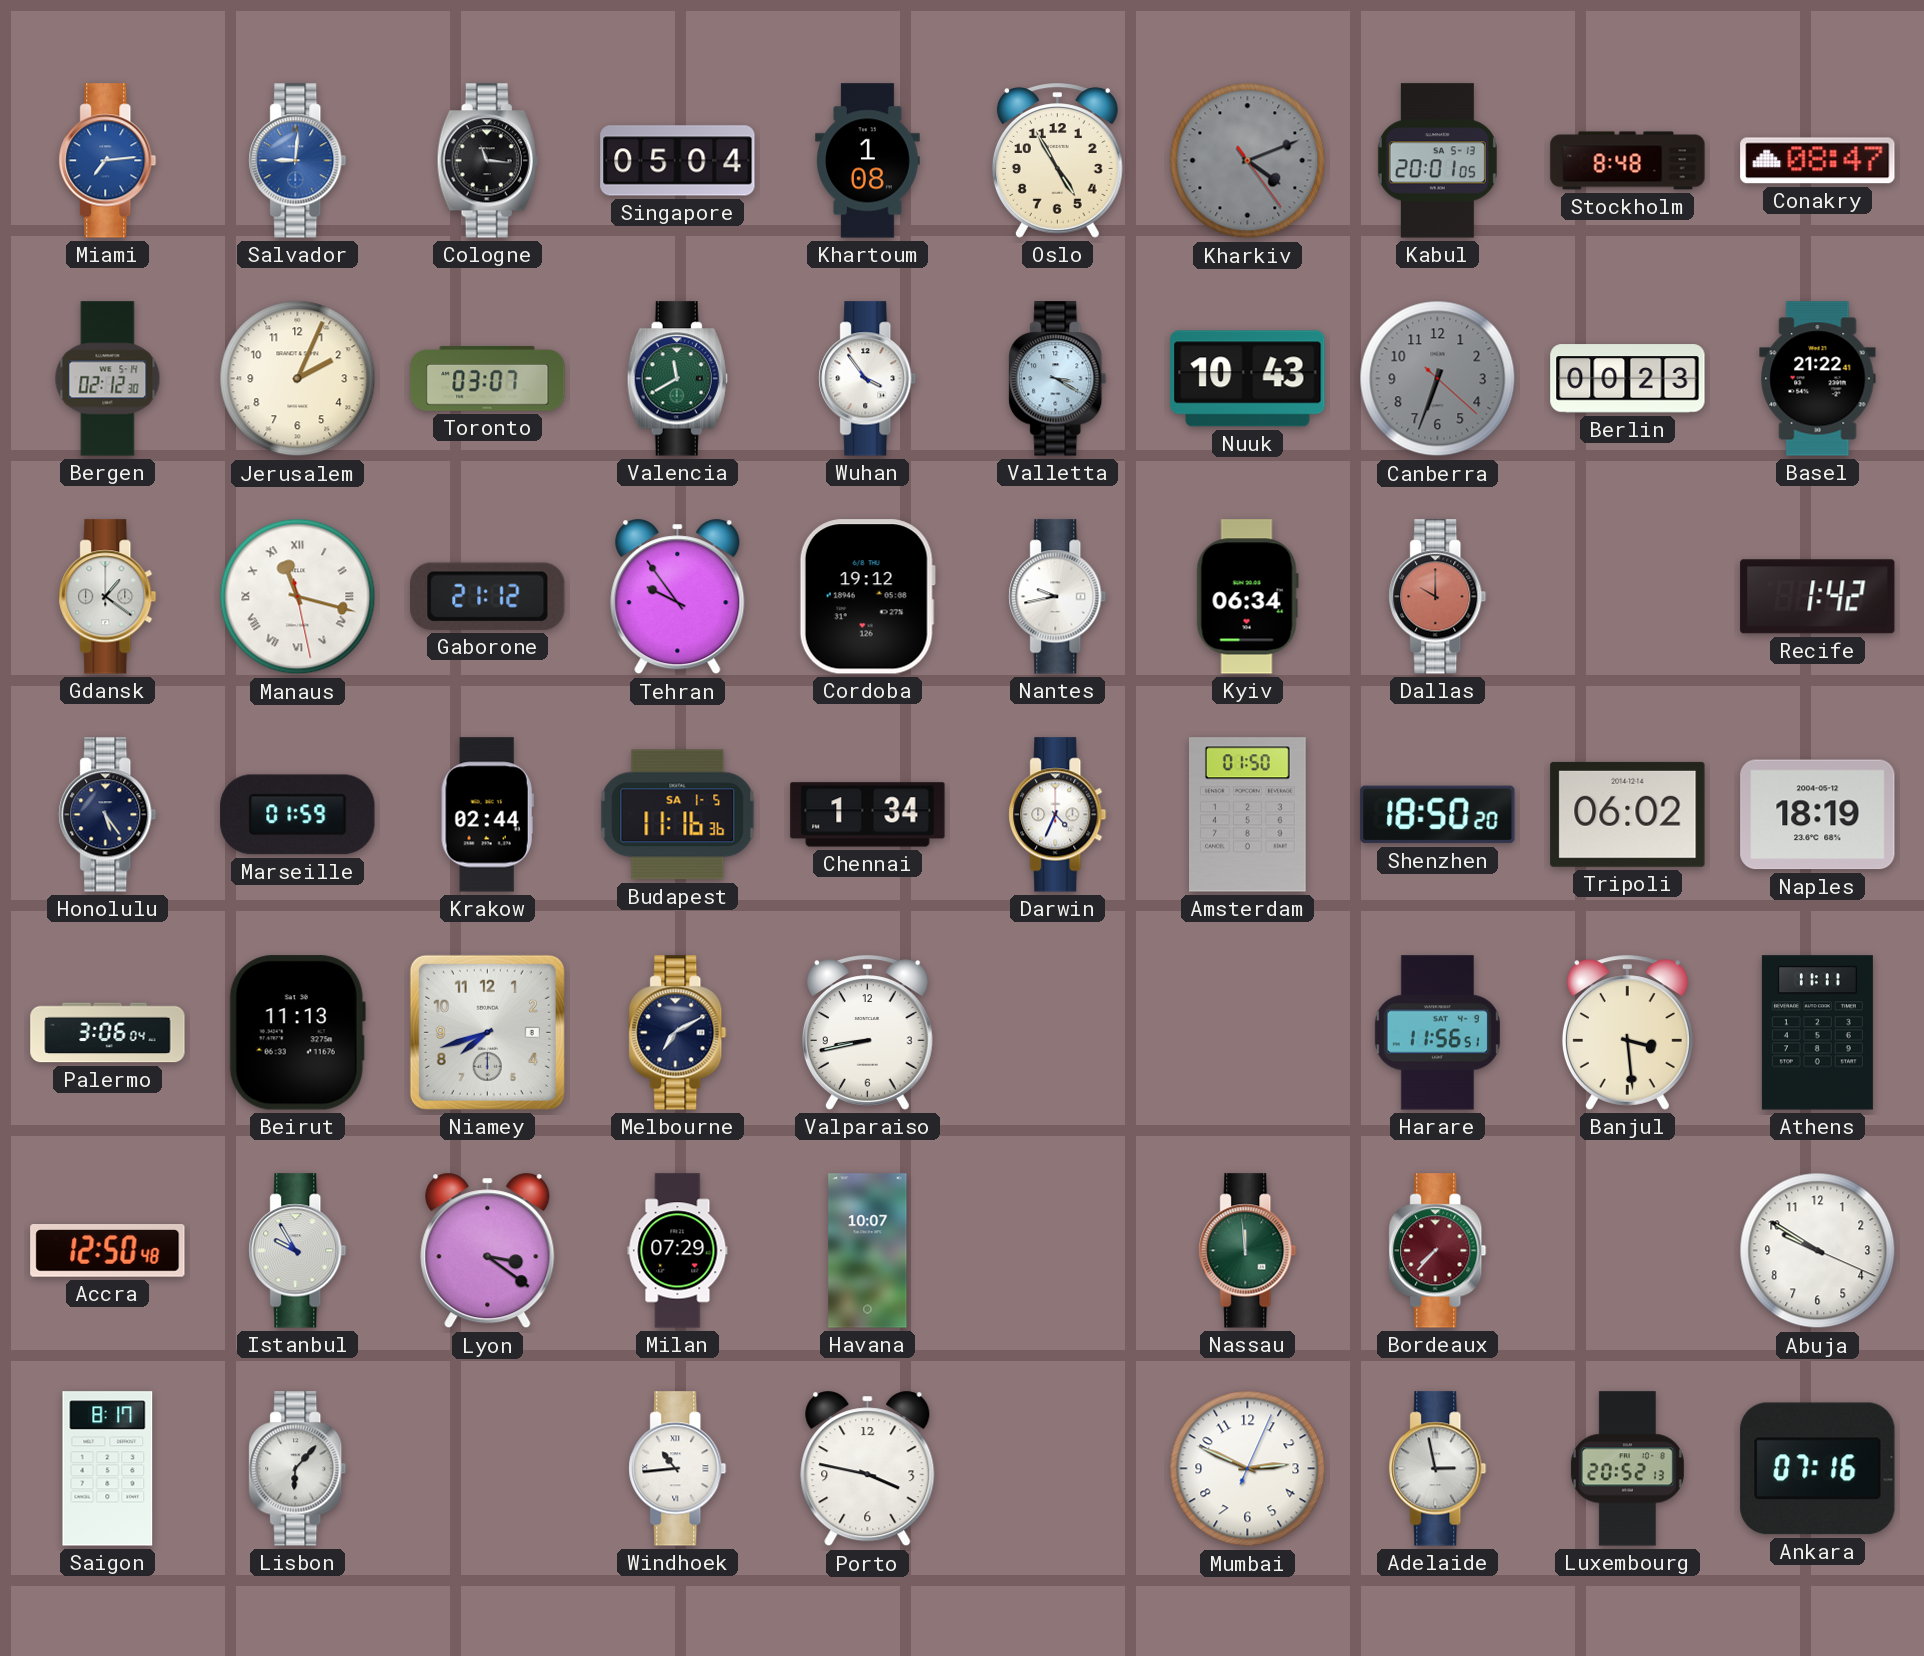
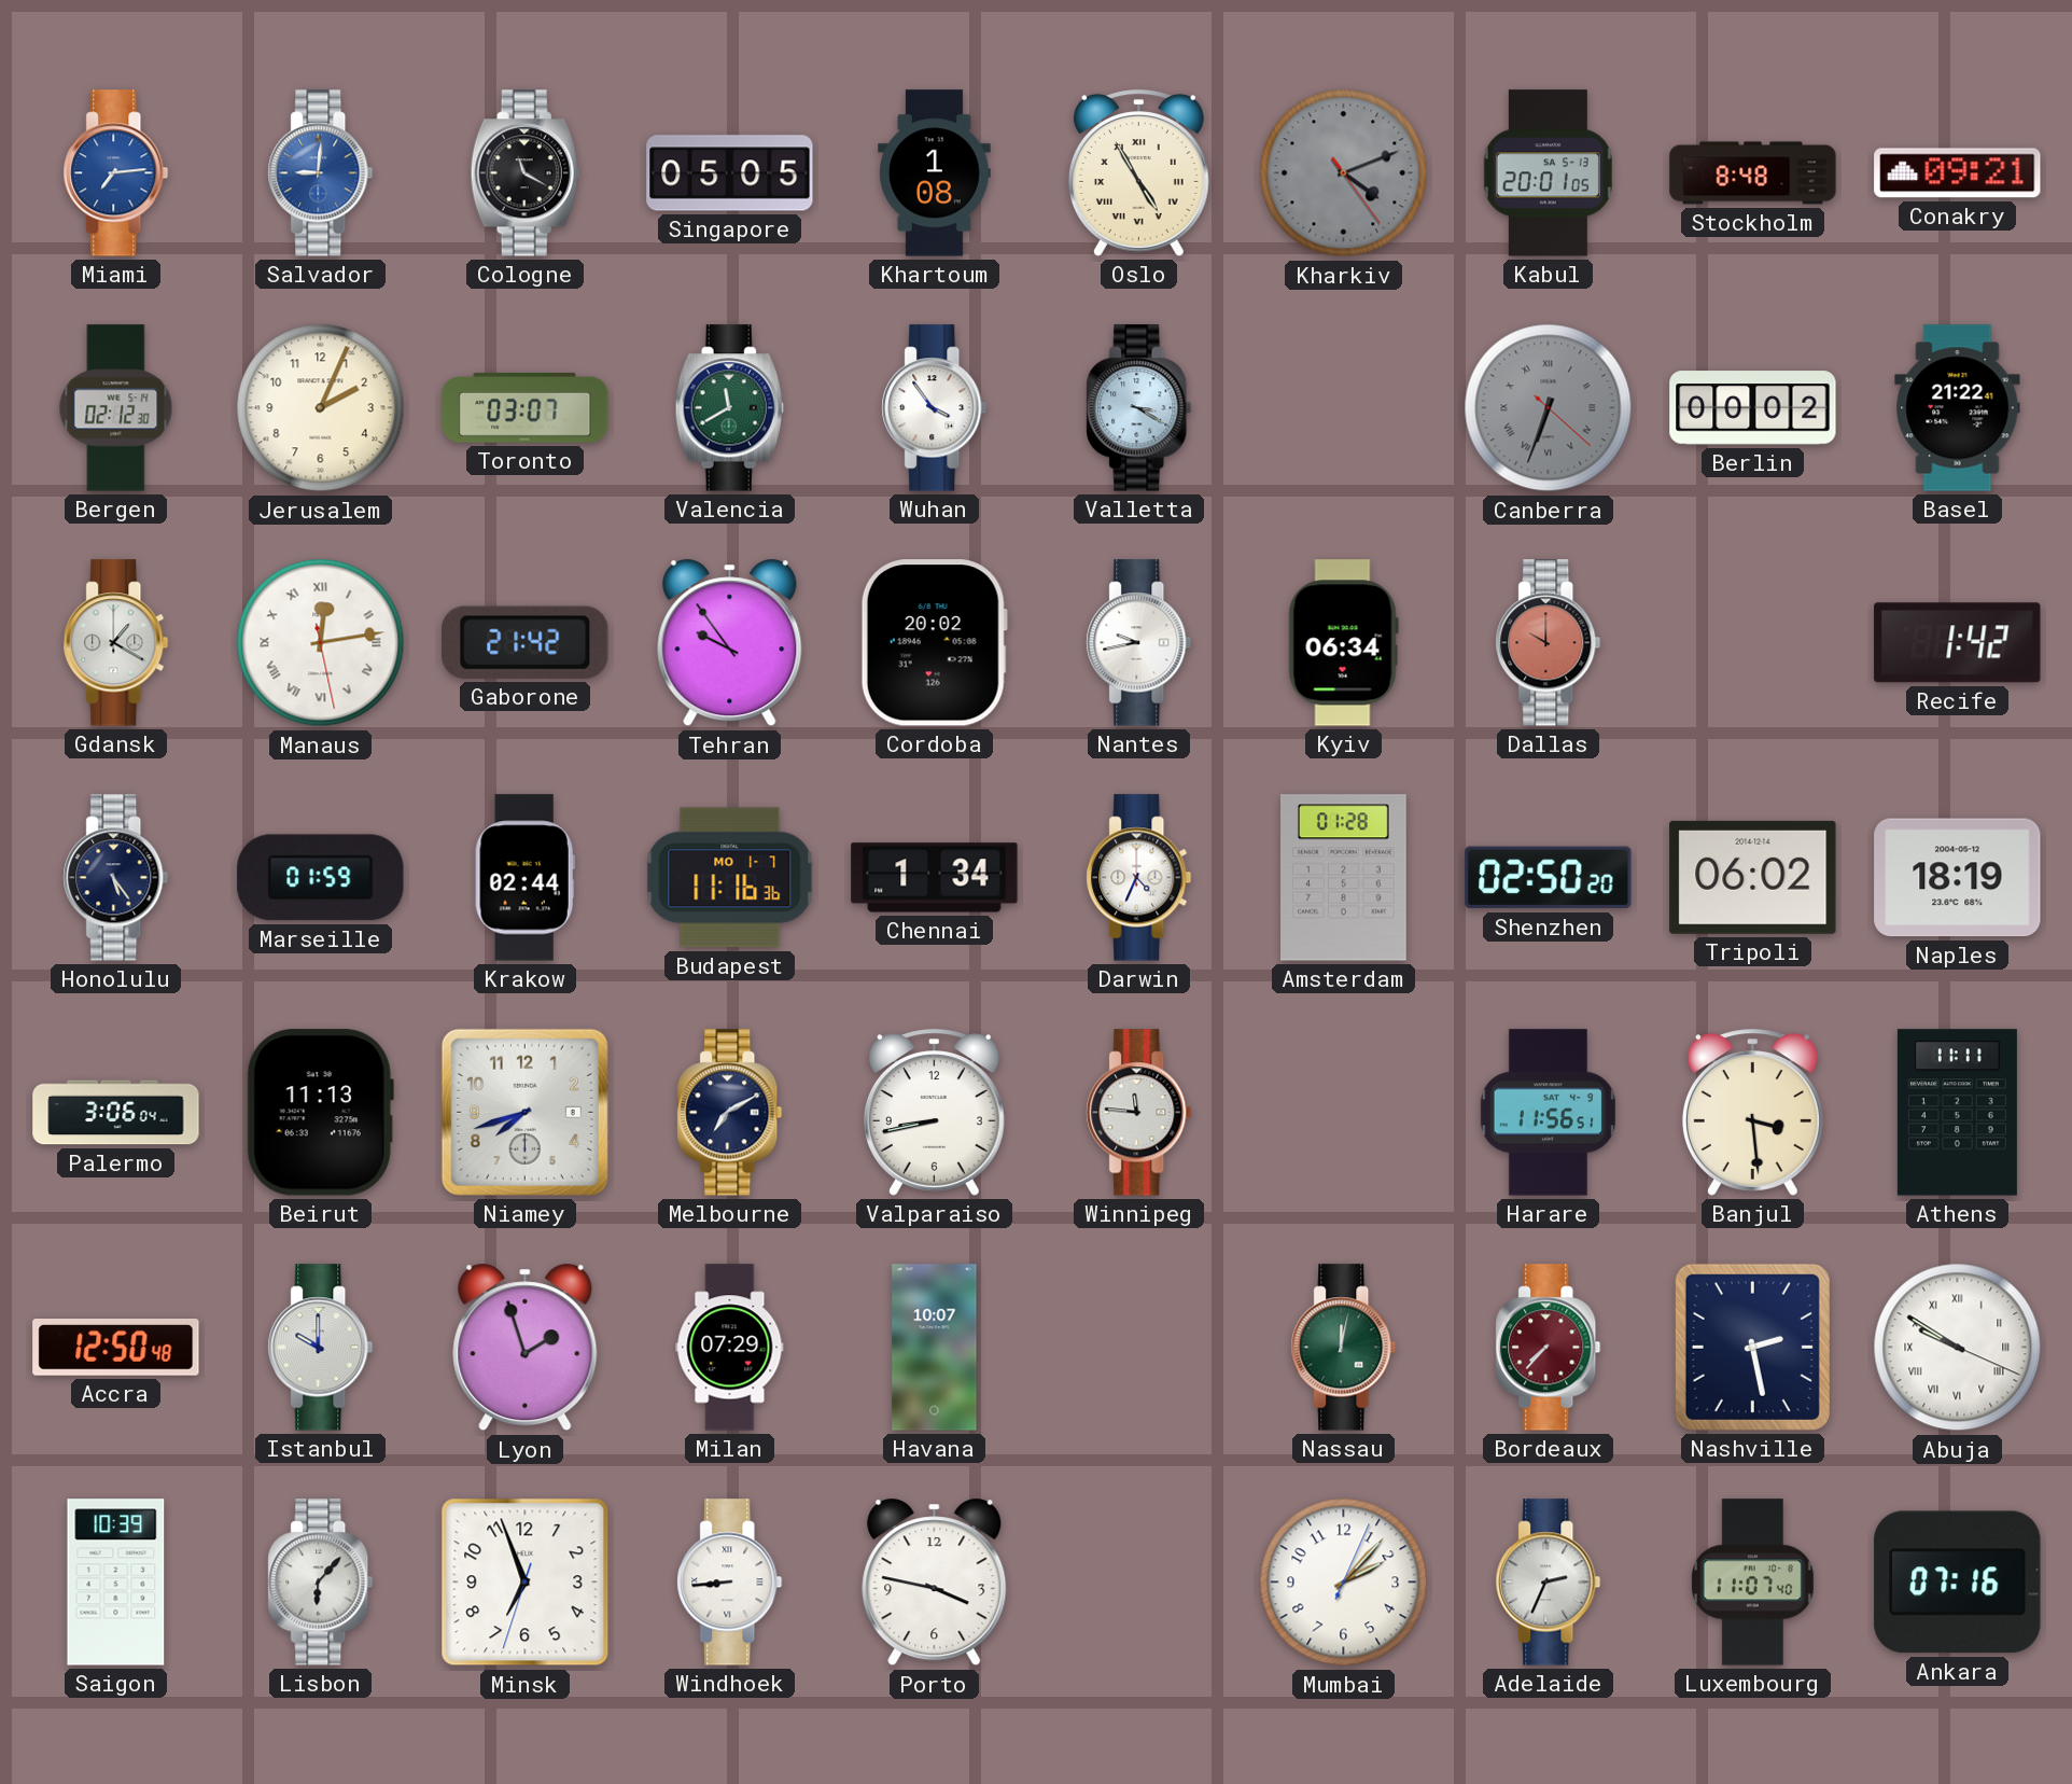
Cologne: 11:16 -> 11:20
Singapore: 05:04 -> 05:05
Oslo numerals: Arabic -> Roman
Conakry: 08:47 -> 09:21
Nuuk: 10:43 -> none
Canberra numerals: Arabic -> Roman
Berlin: 00:23 -> 00:02
Gdansk: 1:21 -> 1:20
Manaus: 11:17 -> 12:13
Gaborone: 21:12 -> 21:42
Cordoba: 19:12 -> 20:02
Budapest date: SA 1-5 -> MO 1-7
Amsterdam: 01:50 -> 01:28
Shenzhen: 18:50 -> 02:50
Winnipeg: none -> 11:46
Istanbul: 9:55 -> 10:00
Lyon: 3:21 -> 1:57
Nassau: 11:59 -> 12:02
Nashville: none -> 2:28
Abuja numerals: Arabic -> Roman
Saigon: 8:17 -> 10:39
Minsk: none -> 6:56
Windhoek: 10:44 -> 8:44
Mumbai: 2:49 -> 2:07
Adelaide: 2:58 -> 2:34
Luxembourg: 20:52 -> 11:07
